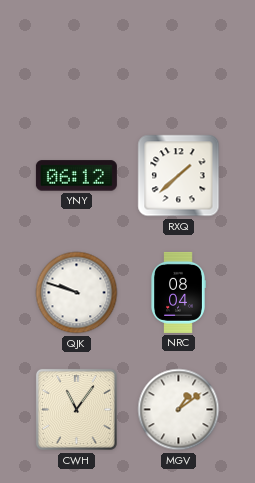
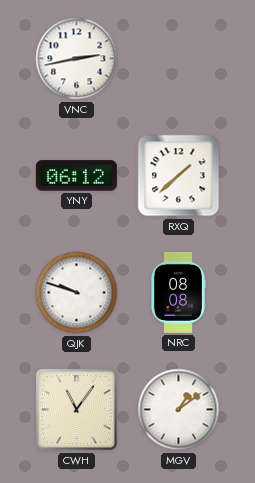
VNC: none -> 2:43
NRC: 08:04 -> 08:08
